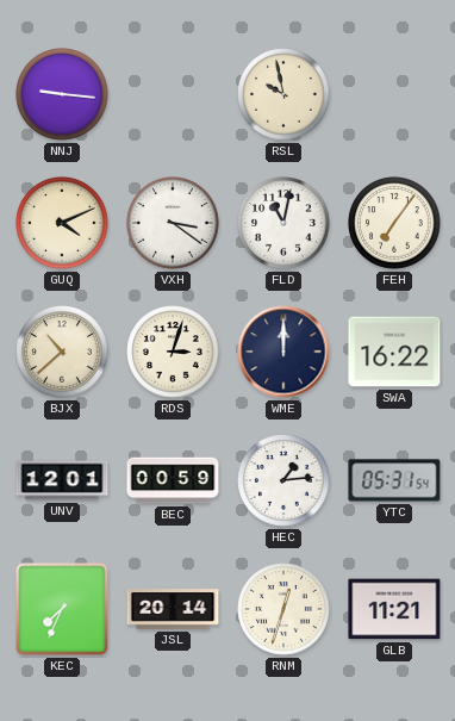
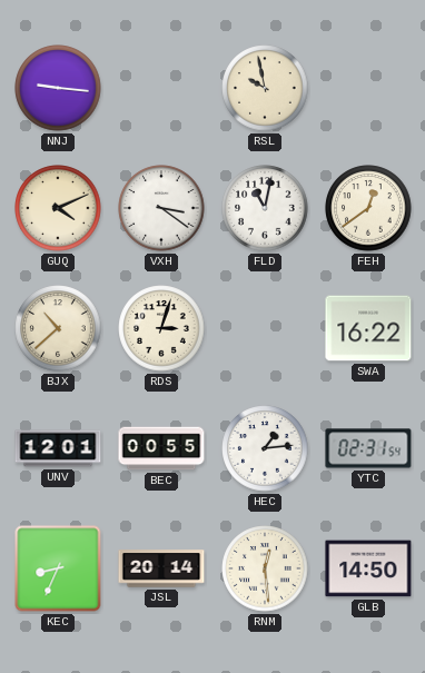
FEH: 7:06 -> 12:39
WME: 12:00 -> none
BEC: 00:59 -> 00:55
YTC: 05:31 -> 02:31
KEC: 7:34 -> 8:34
RNM: 12:33 -> 12:29
GLB: 11:21 -> 14:50
